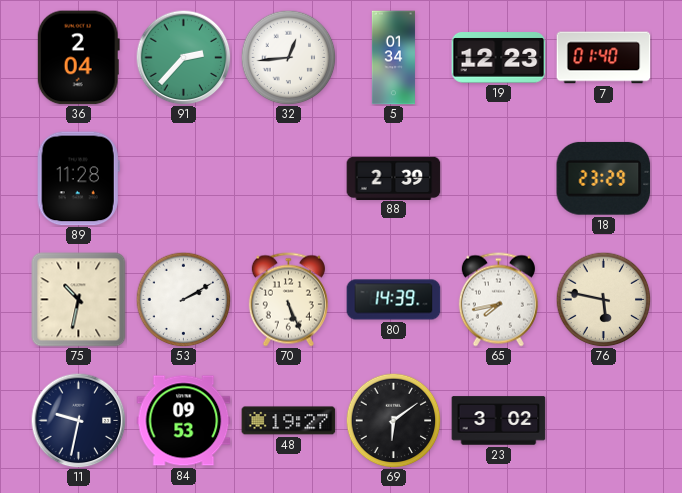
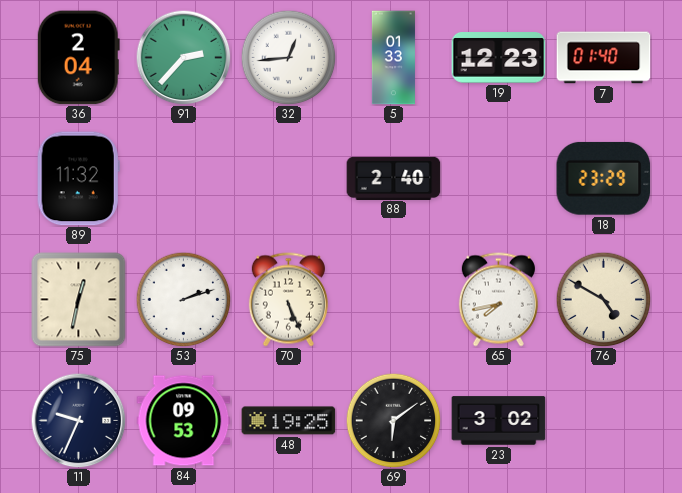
5: 01:34 -> 01:33
89: 11:28 -> 11:32
88: 2:39 -> 2:40
75: 10:32 -> 12:32
53: 2:10 -> 2:12
80: 14:39 -> none
76: 5:47 -> 4:50
11: 9:32 -> 9:34
48: 19:27 -> 19:25
